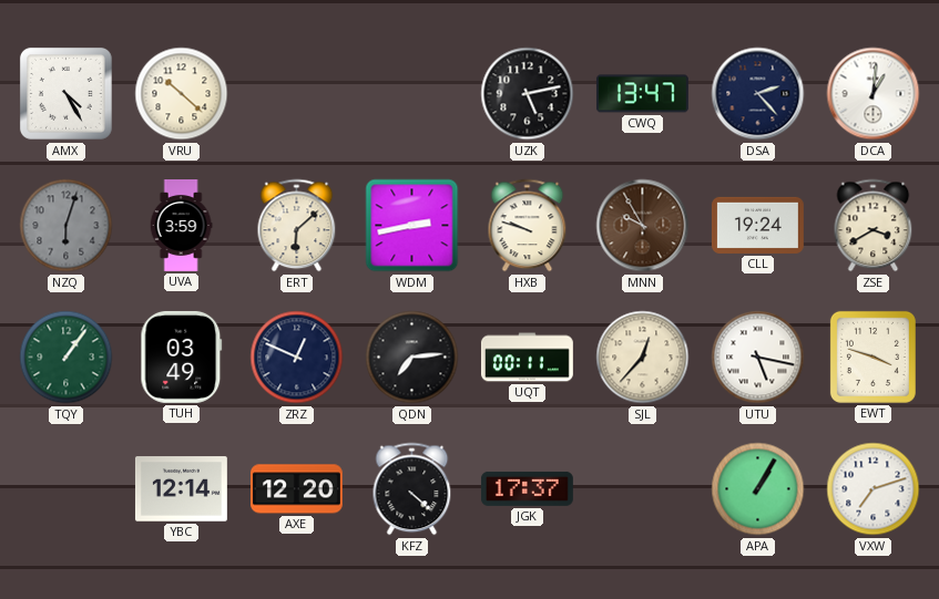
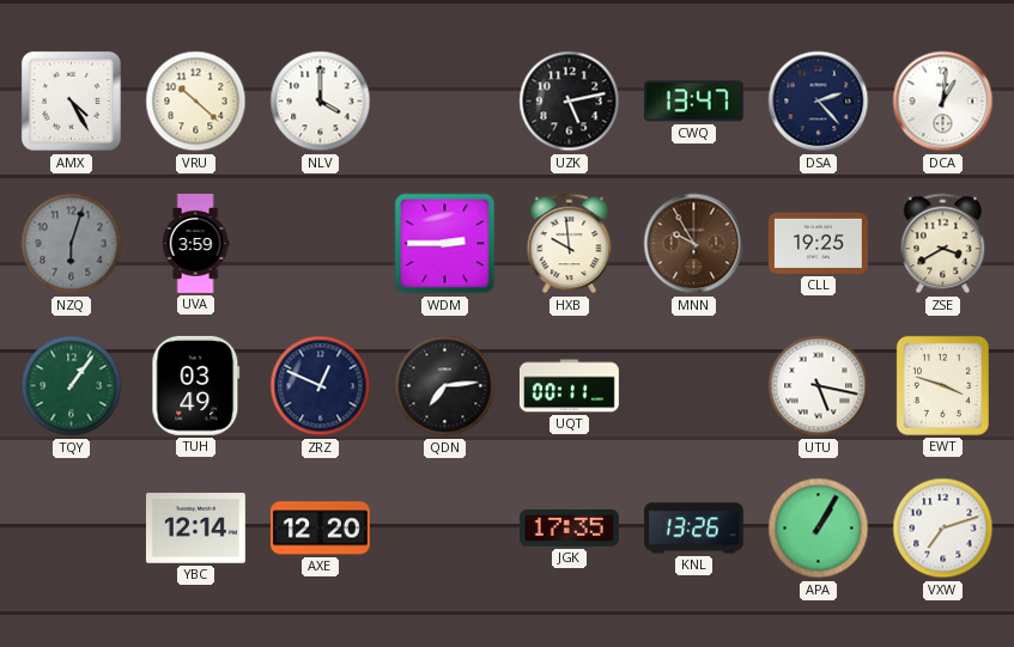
NLV: none -> 4:00
ERT: 6:08 -> none
WDM: 2:43 -> 2:45
HXB: 9:48 -> 9:59
CLL: 19:24 -> 19:25
SJL: 12:37 -> none
KFZ: 4:22 -> none
JGK: 17:37 -> 17:35
KNL: none -> 13:26
